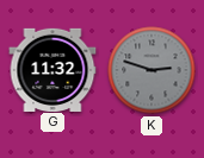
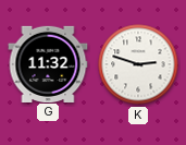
K dial: grey -> white
